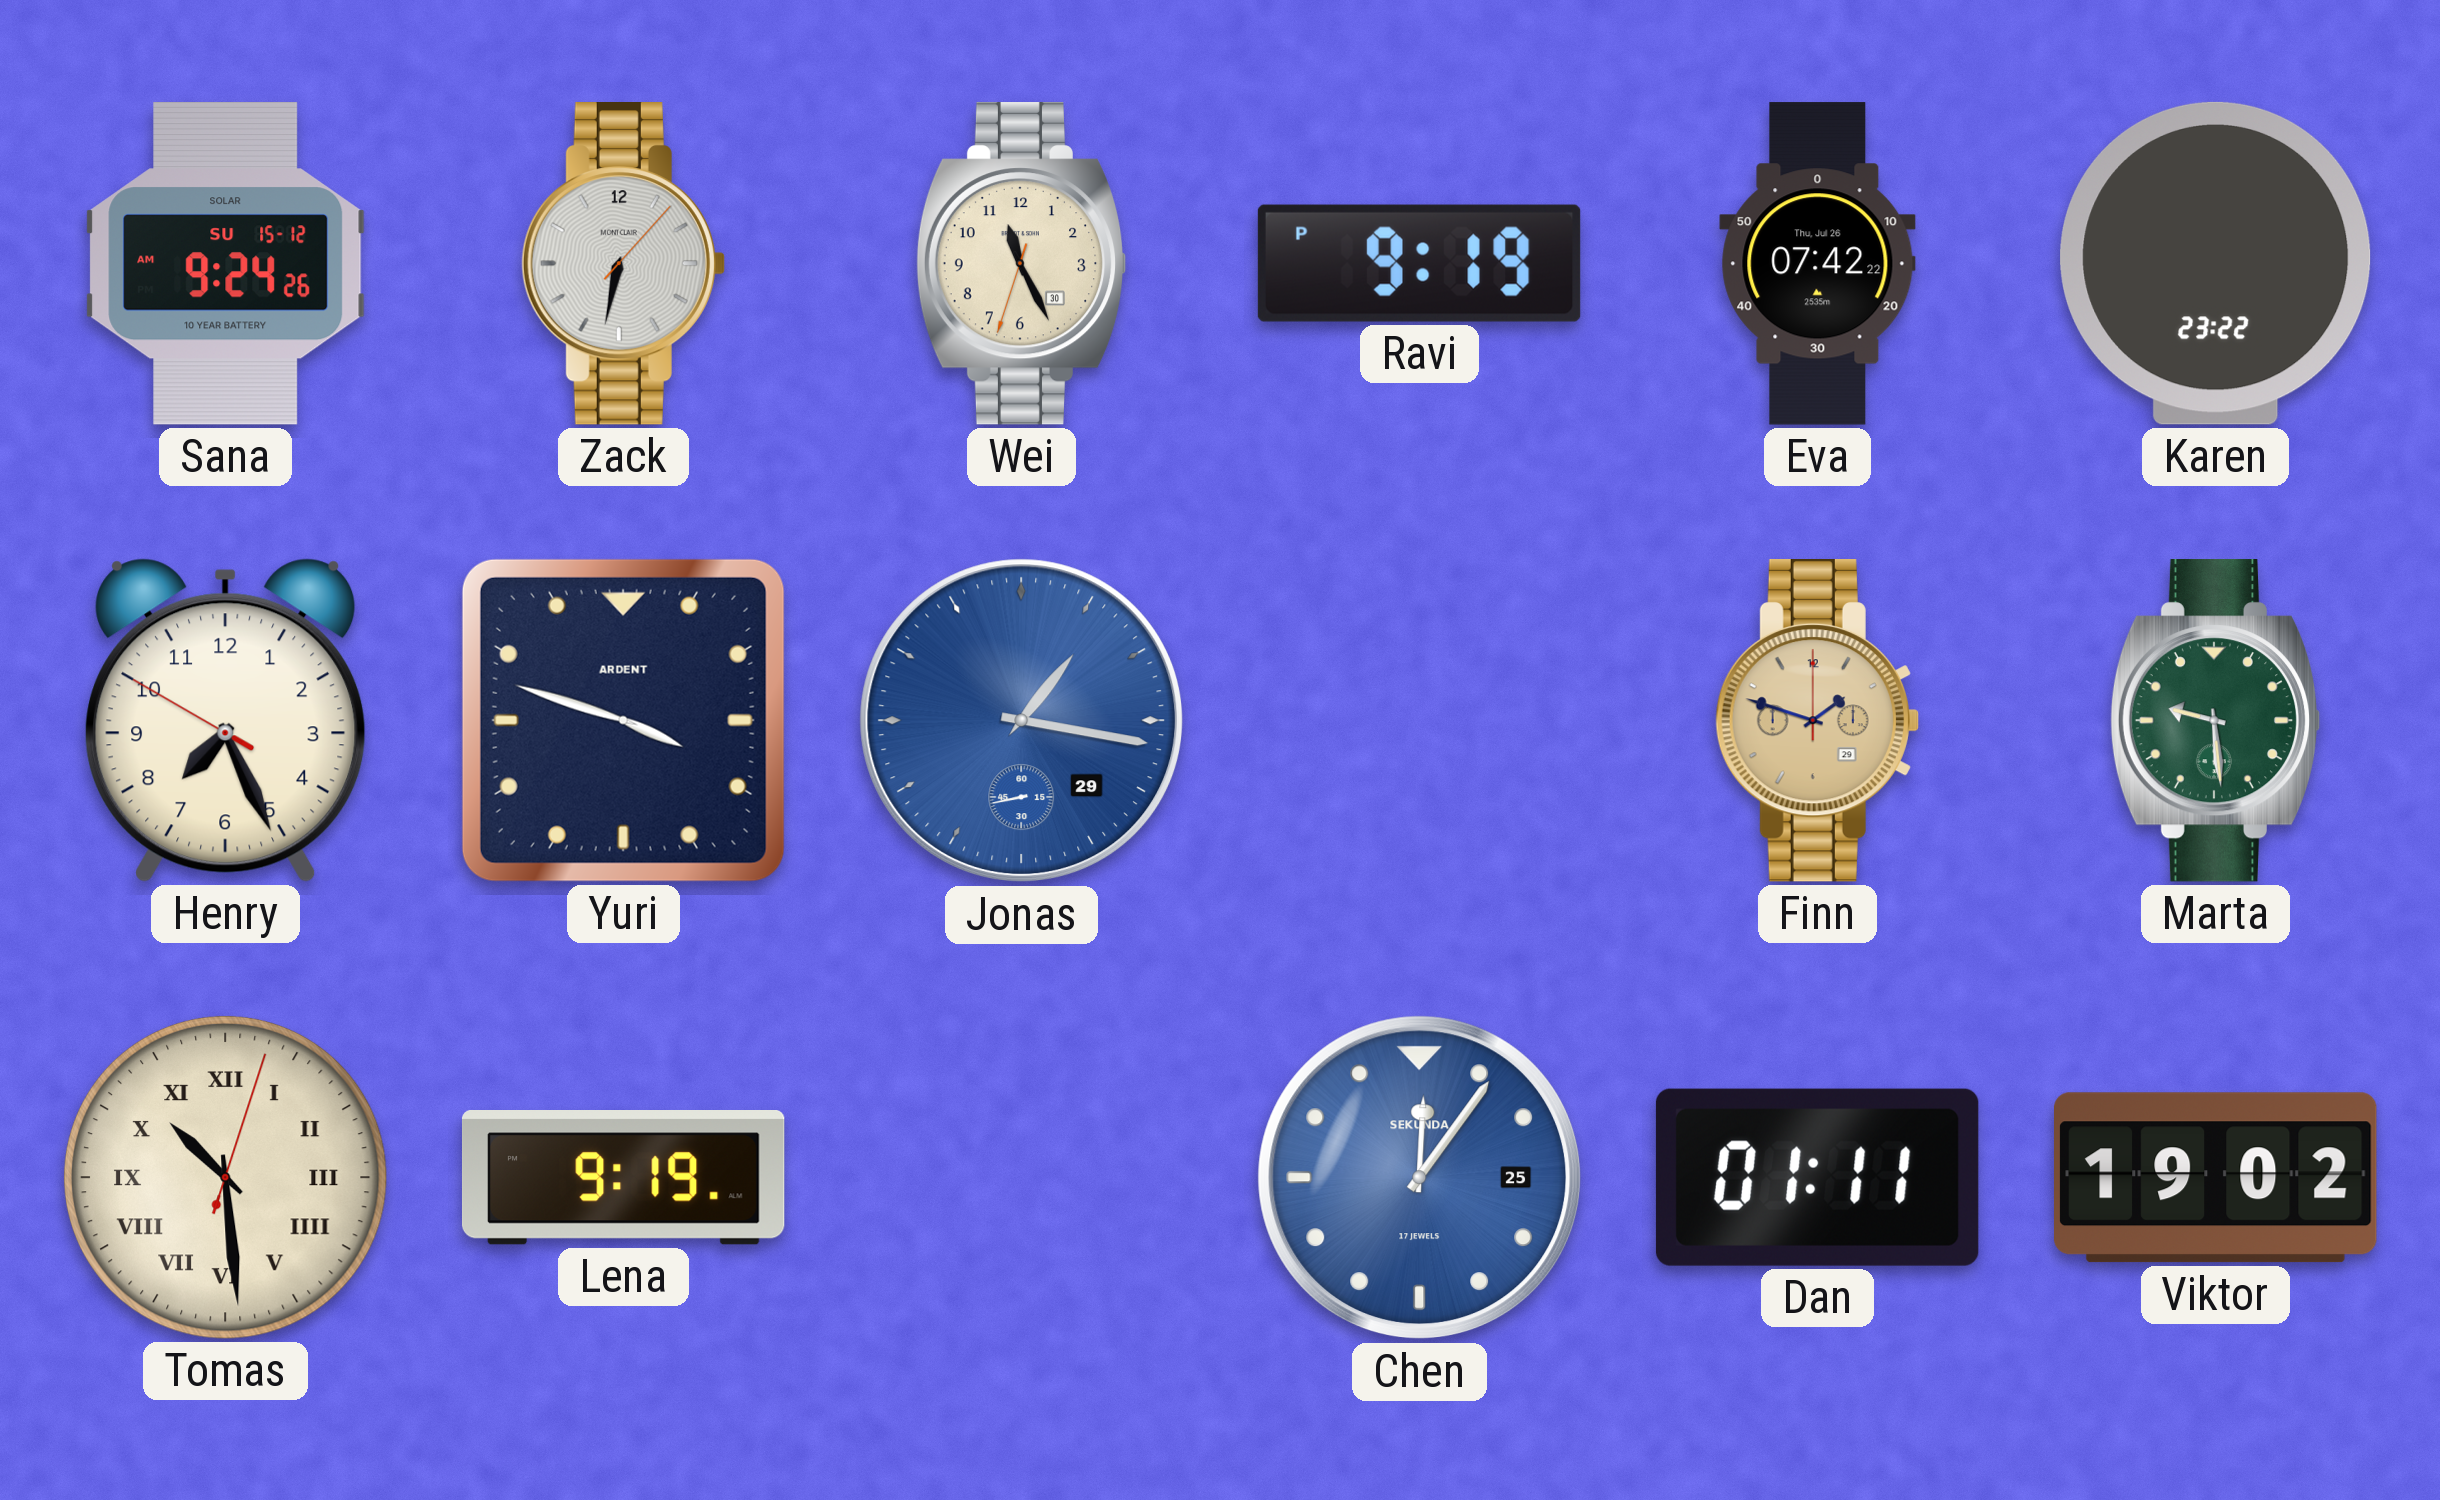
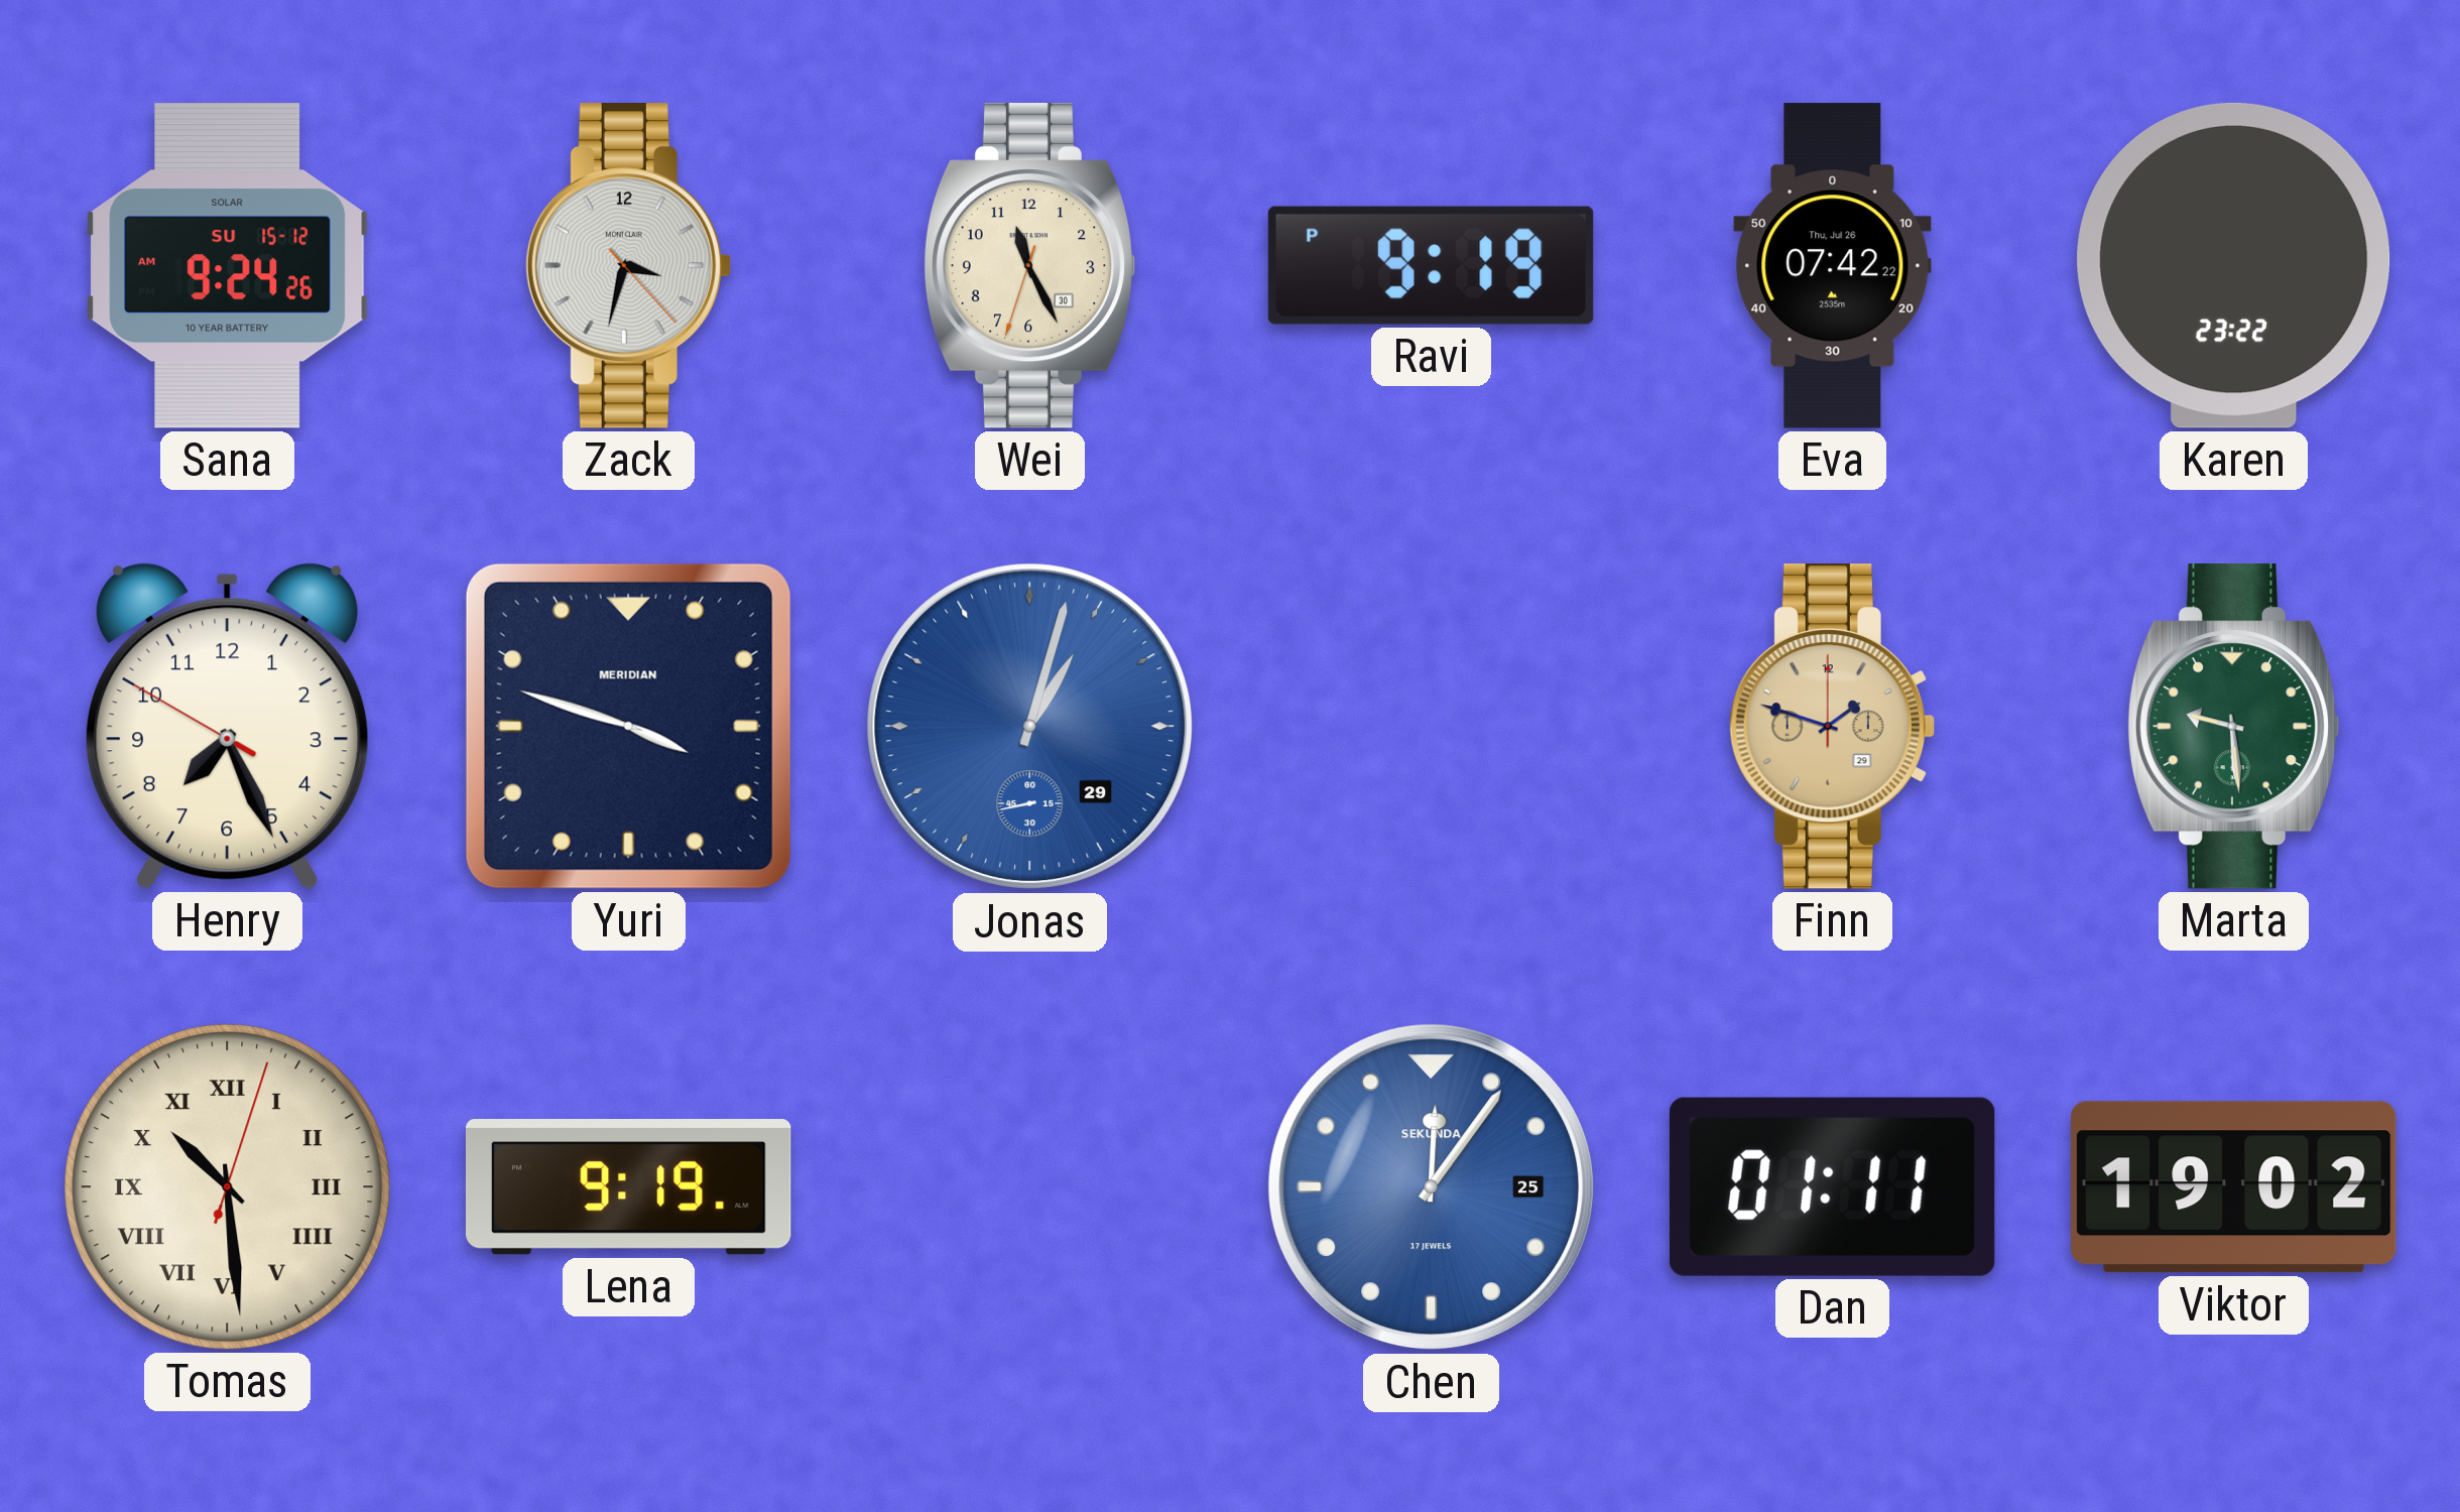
Zack: 6:32 -> 3:32
Yuri brand: ARDENT -> MERIDIAN
Jonas: 1:16 -> 1:02
